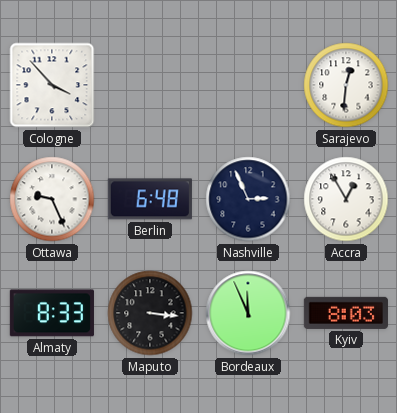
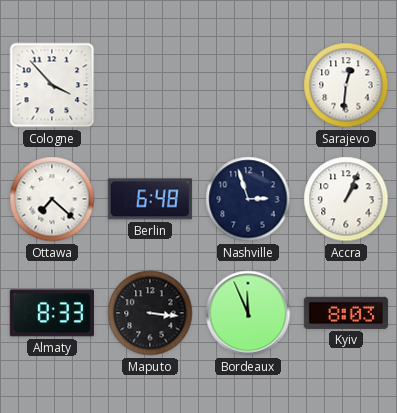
Ottawa: 9:26 -> 7:22
Nashville: 2:56 -> 2:57
Accra: 12:55 -> 1:04
